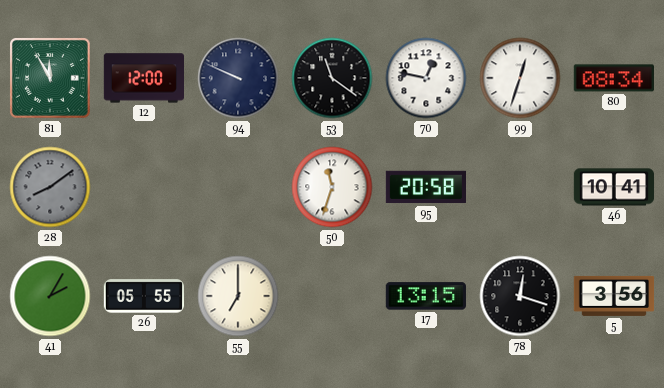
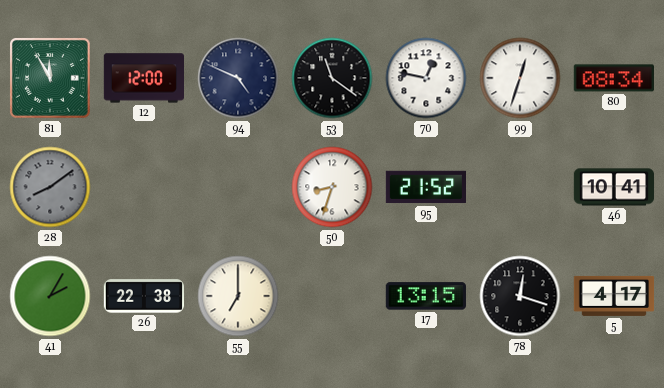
94: 9:49 -> 4:49
50: 11:33 -> 8:33
95: 20:58 -> 21:52
26: 05:55 -> 22:38
5: 3:56 -> 4:17
